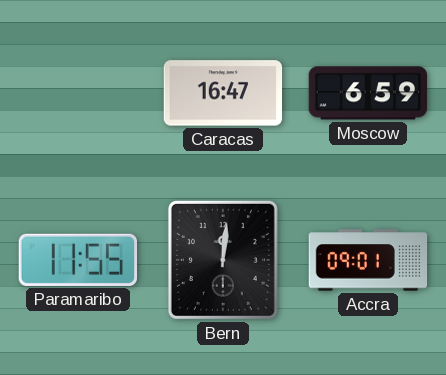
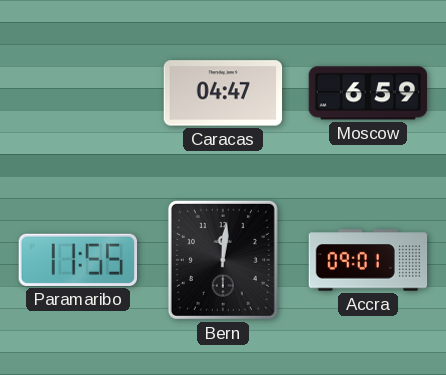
Caracas: 16:47 -> 04:47
